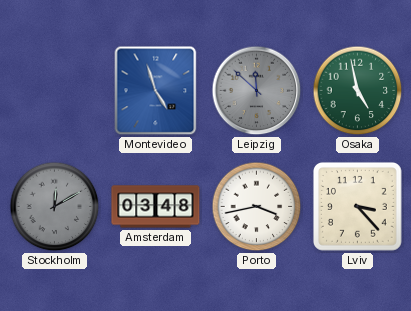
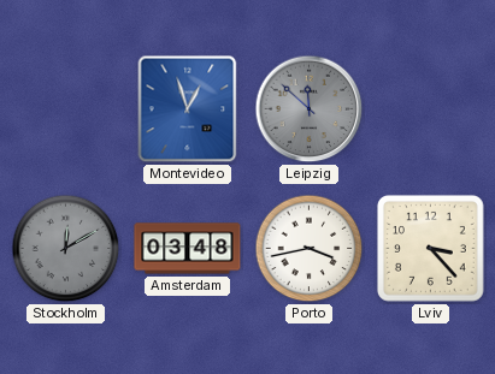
Montevideo: 4:57 -> 12:57
Osaka: 4:58 -> none
